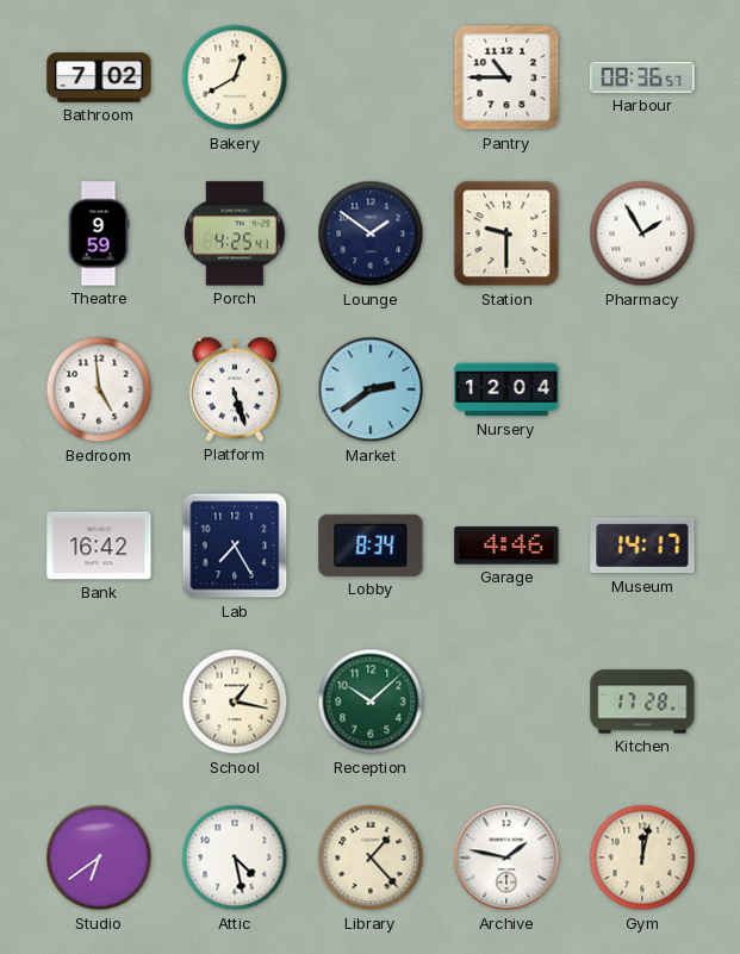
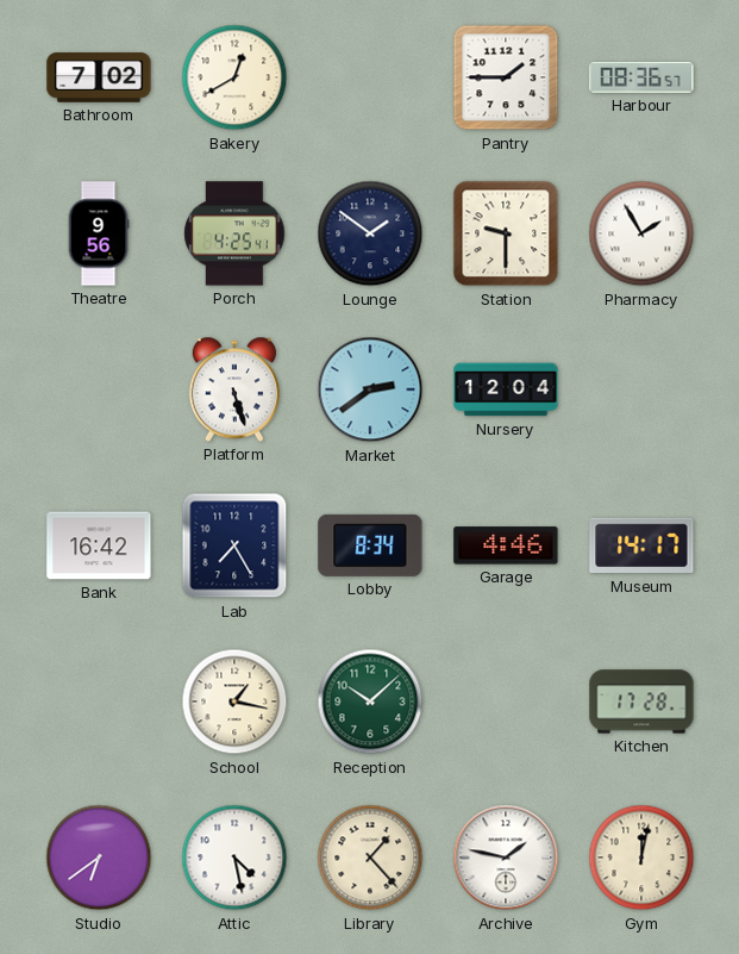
Pantry: 10:45 -> 1:45
Theatre: 9:59 -> 9:56
Bedroom: 4:59 -> none
